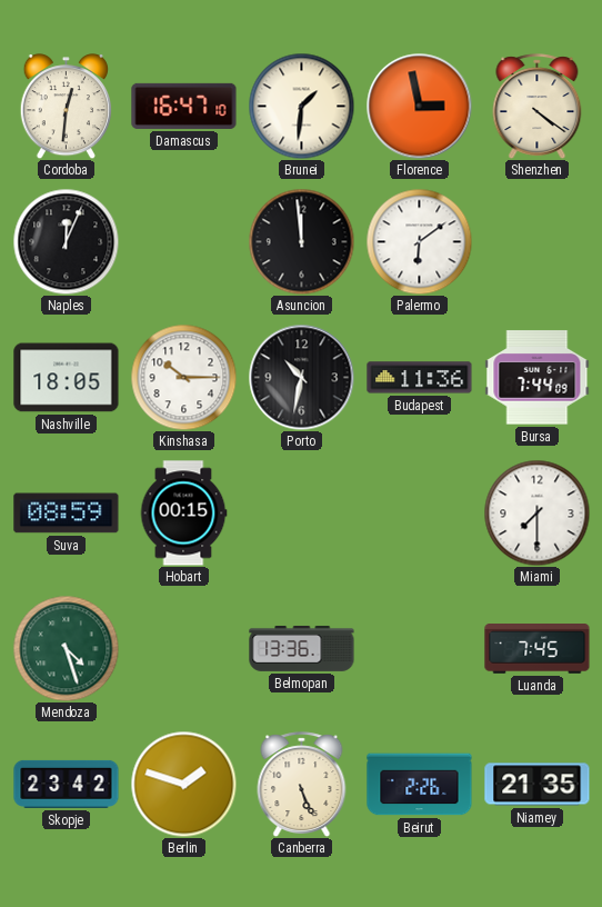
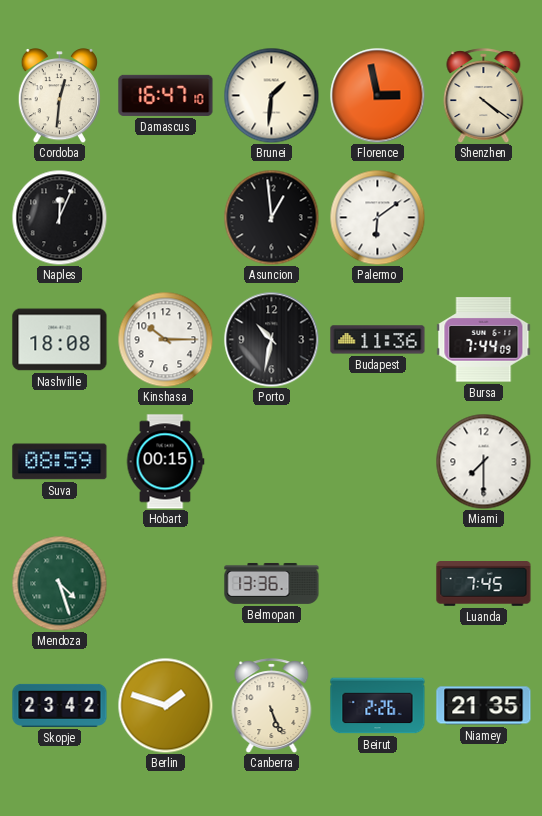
Asuncion: 11:59 -> 12:59
Nashville: 18:05 -> 18:08
